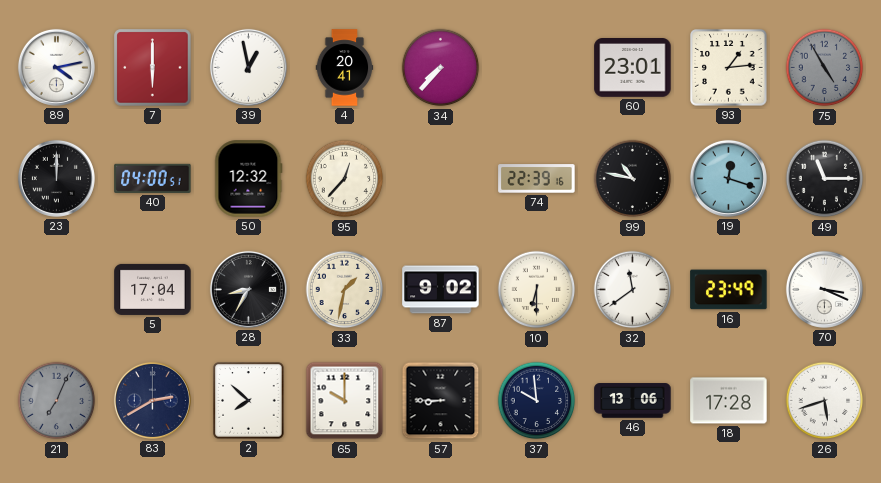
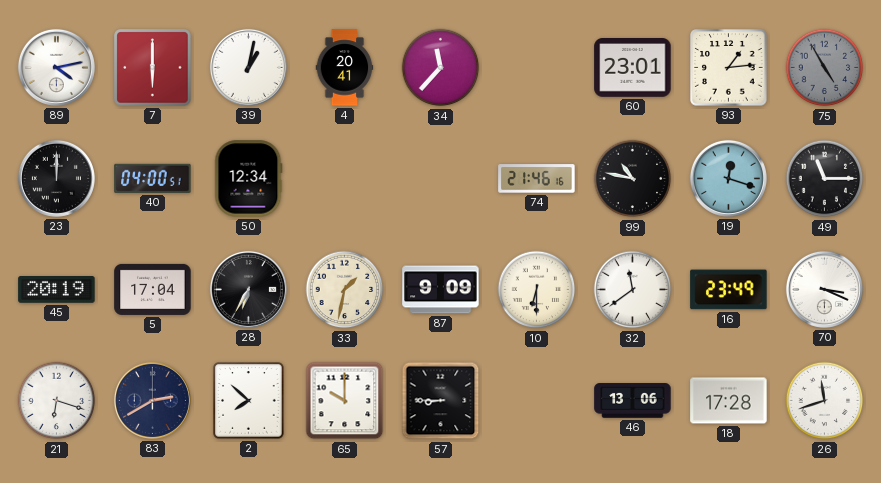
39: 12:58 -> 1:02
34: 7:37 -> 11:37
50: 12:32 -> 12:34
95: 12:37 -> none
74: 22:39 -> 21:46
45: none -> 20:19
28: 8:35 -> 6:35
87: 9:02 -> 9:09
21: 7:04 -> 6:18
21 dial: grey -> white
37: 9:59 -> none
26: 5:42 -> 11:42
